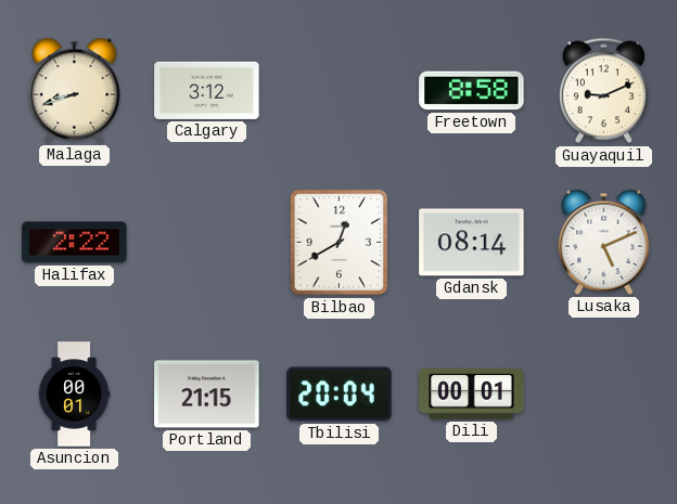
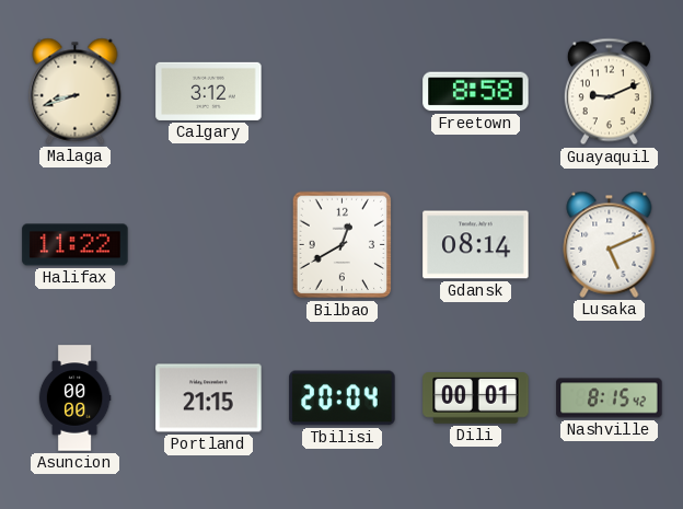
Halifax: 2:22 -> 11:22
Asuncion: 00:01 -> 00:00
Nashville: none -> 8:15
